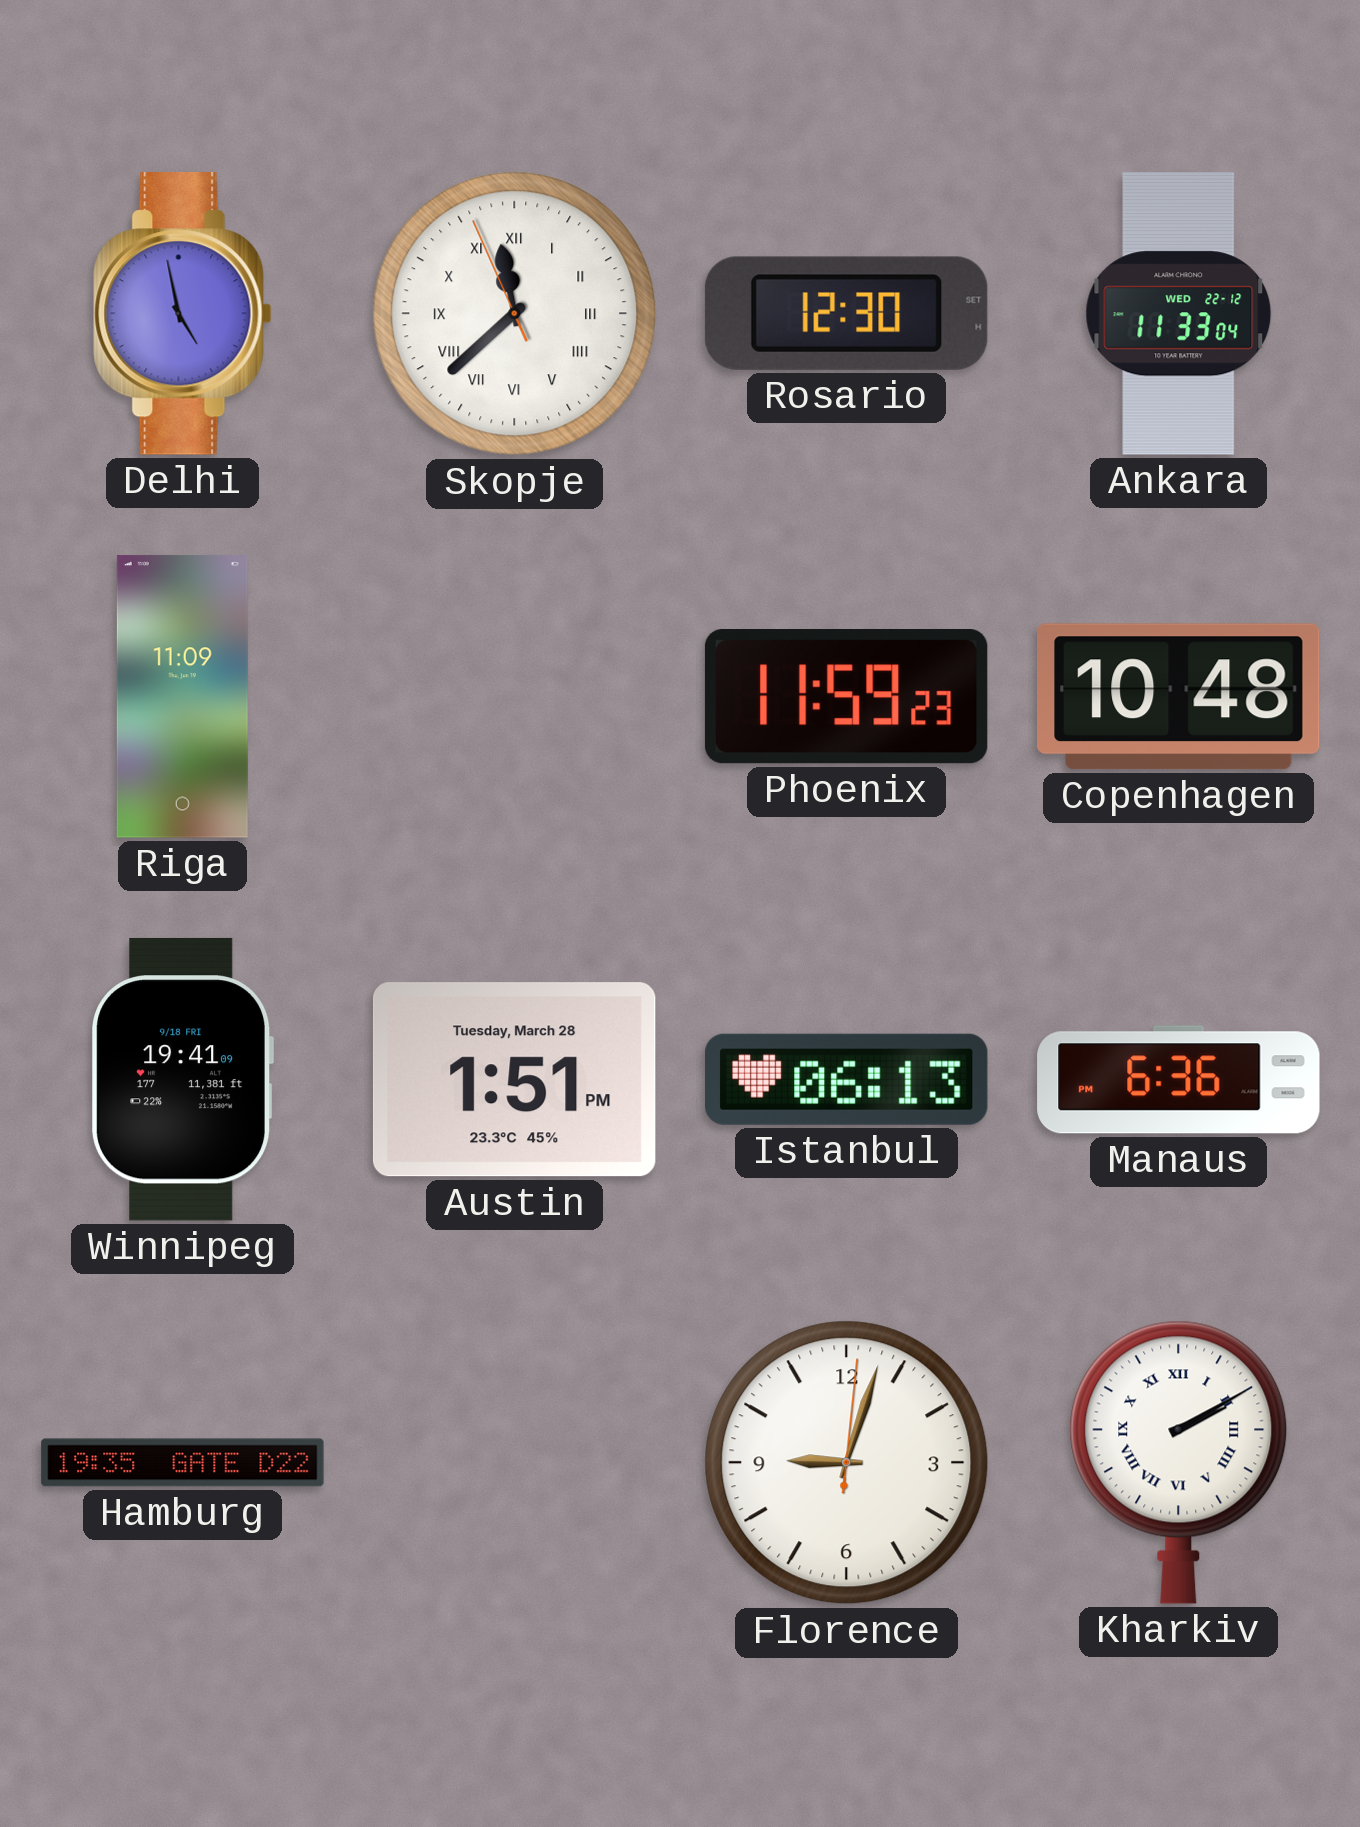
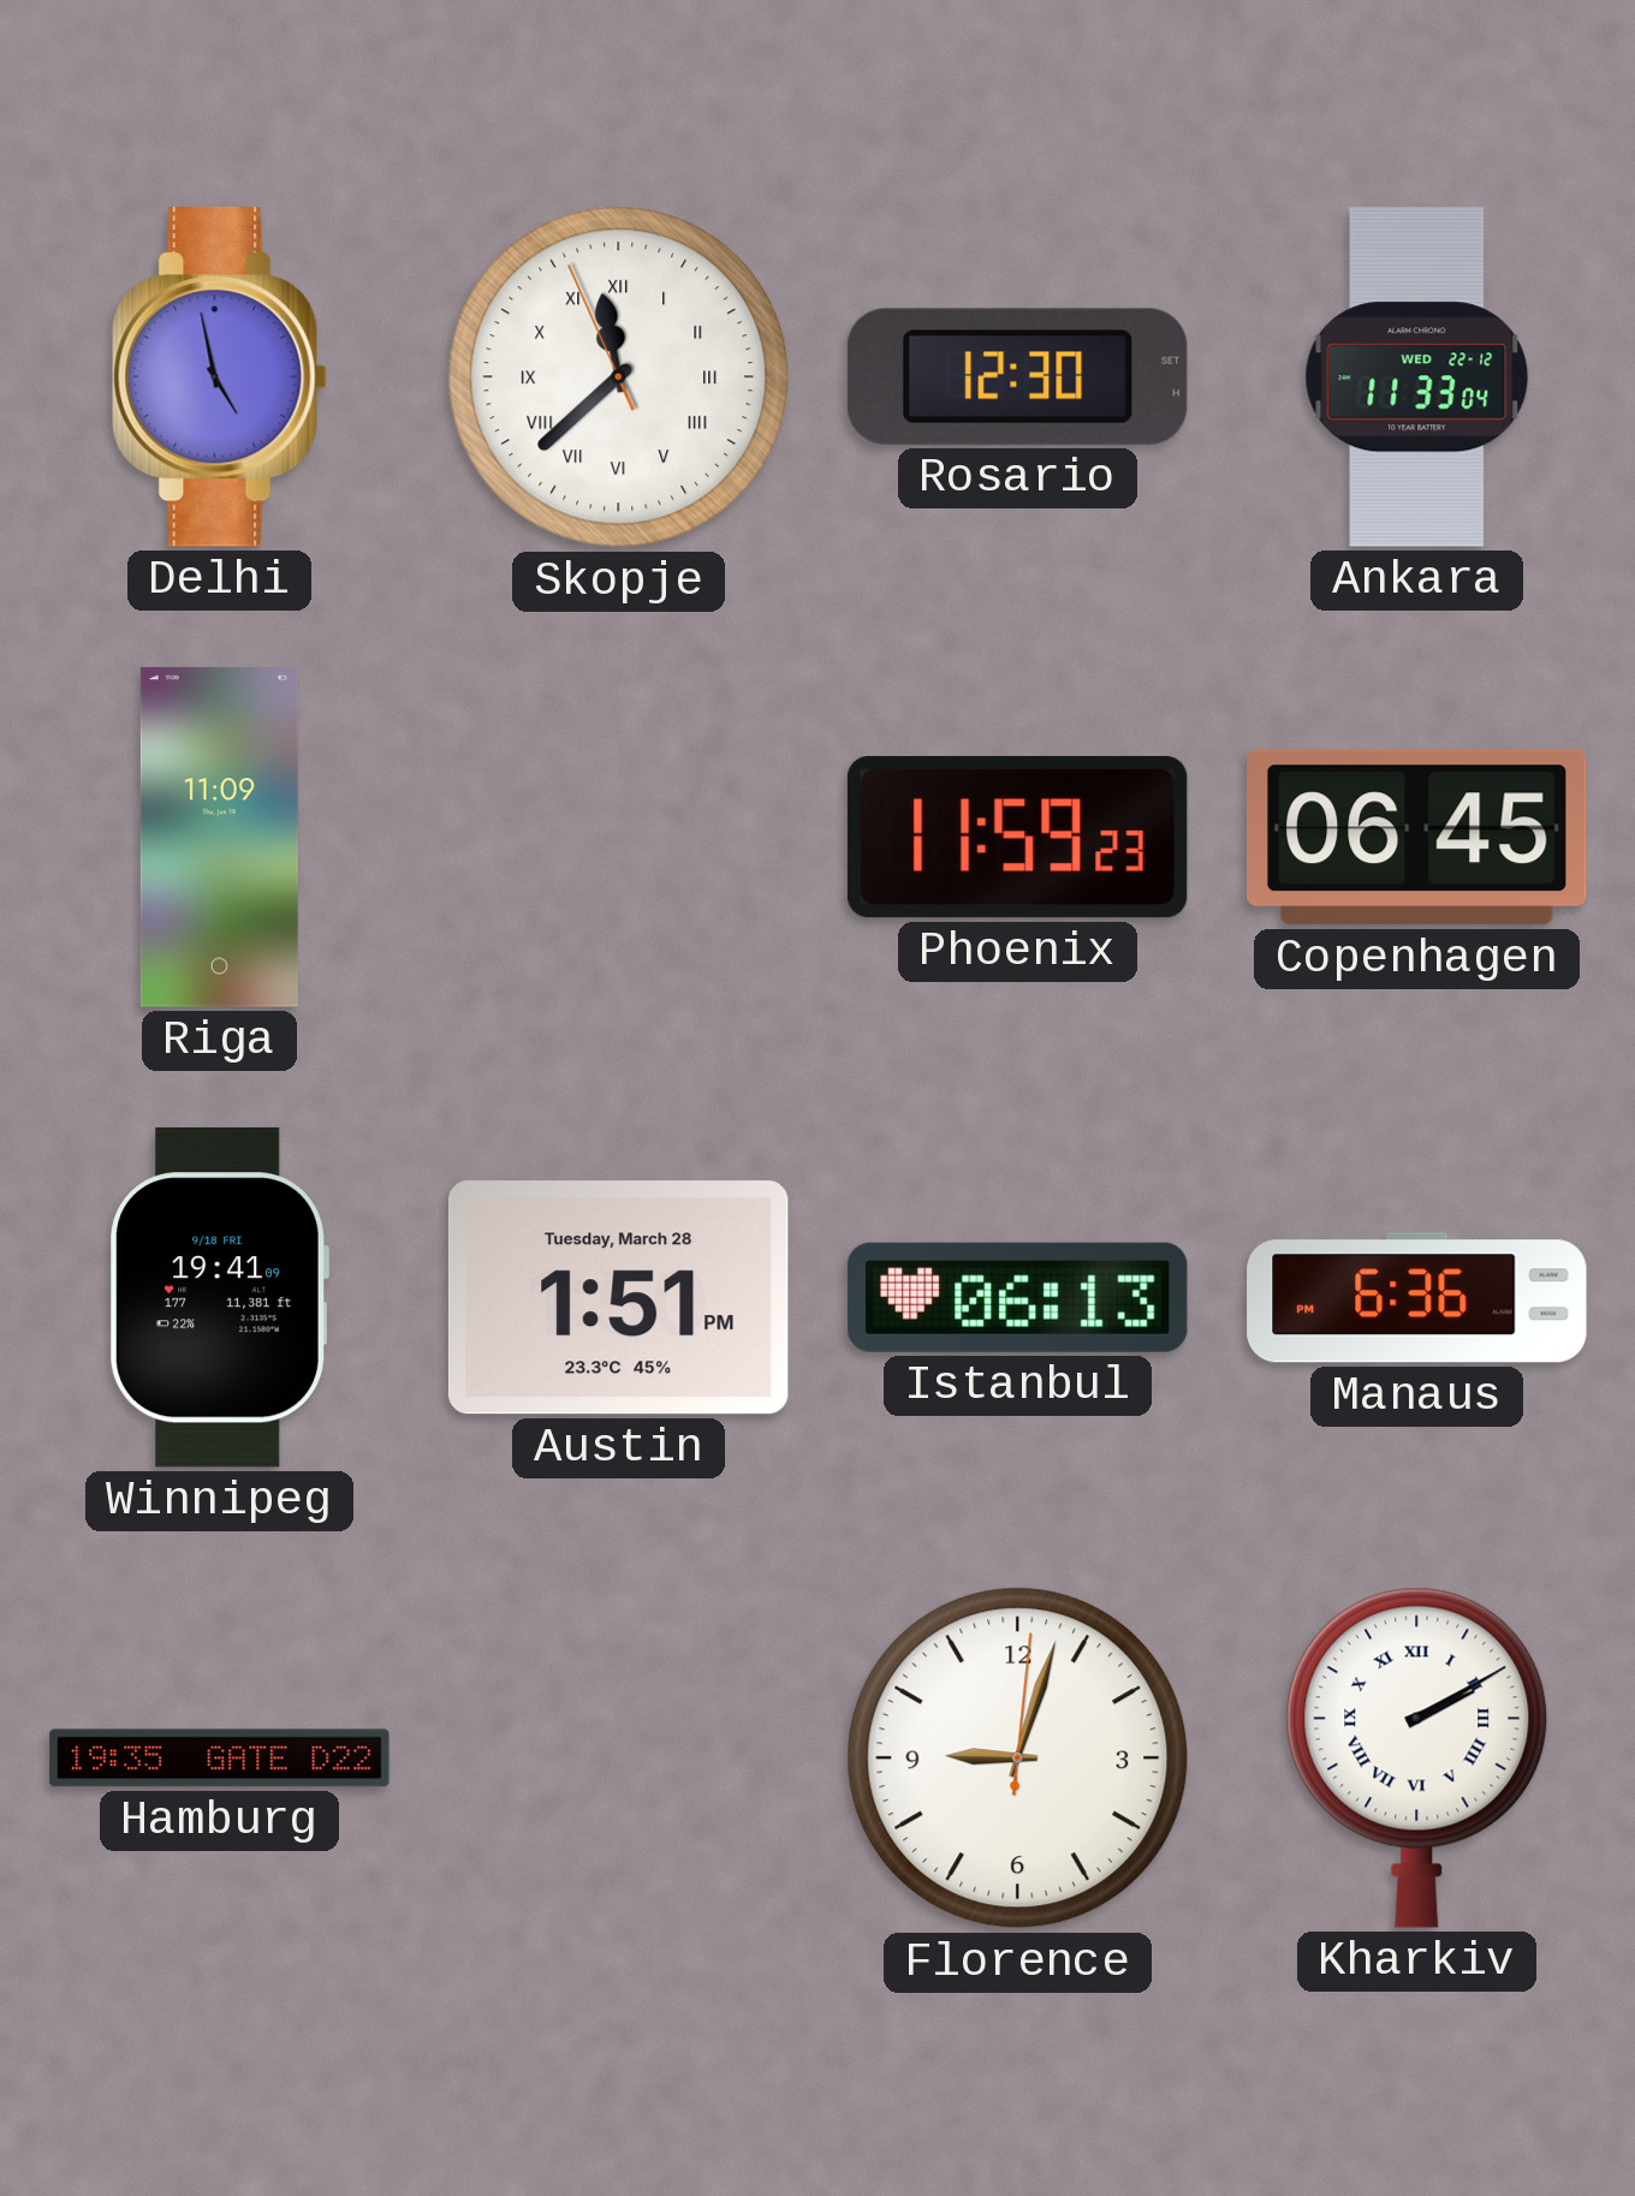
Copenhagen: 10:48 -> 06:45
